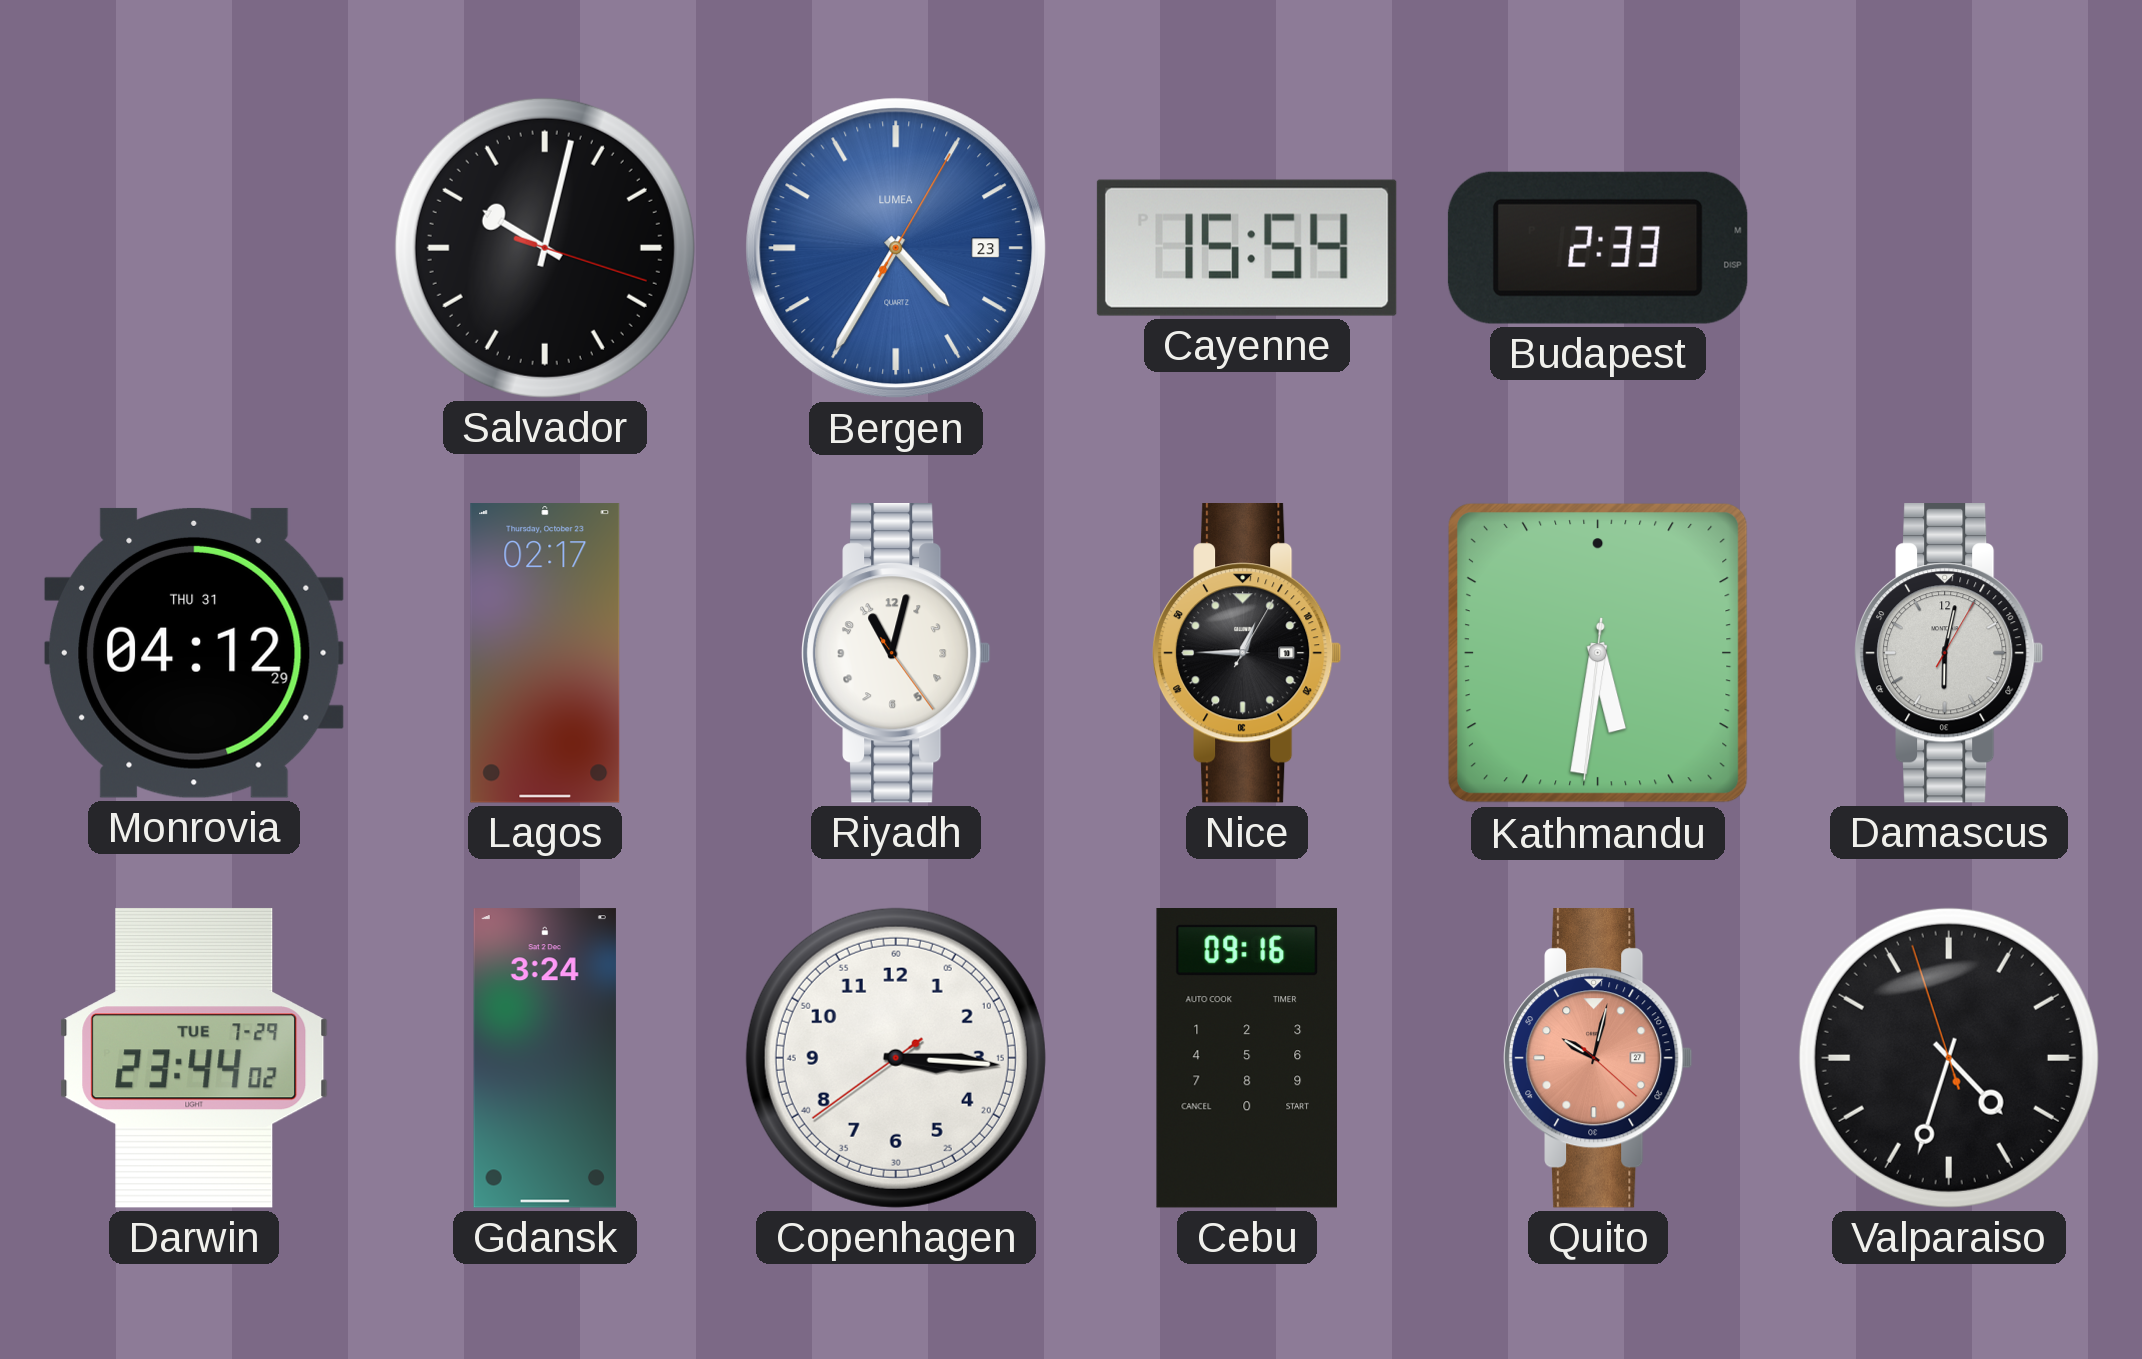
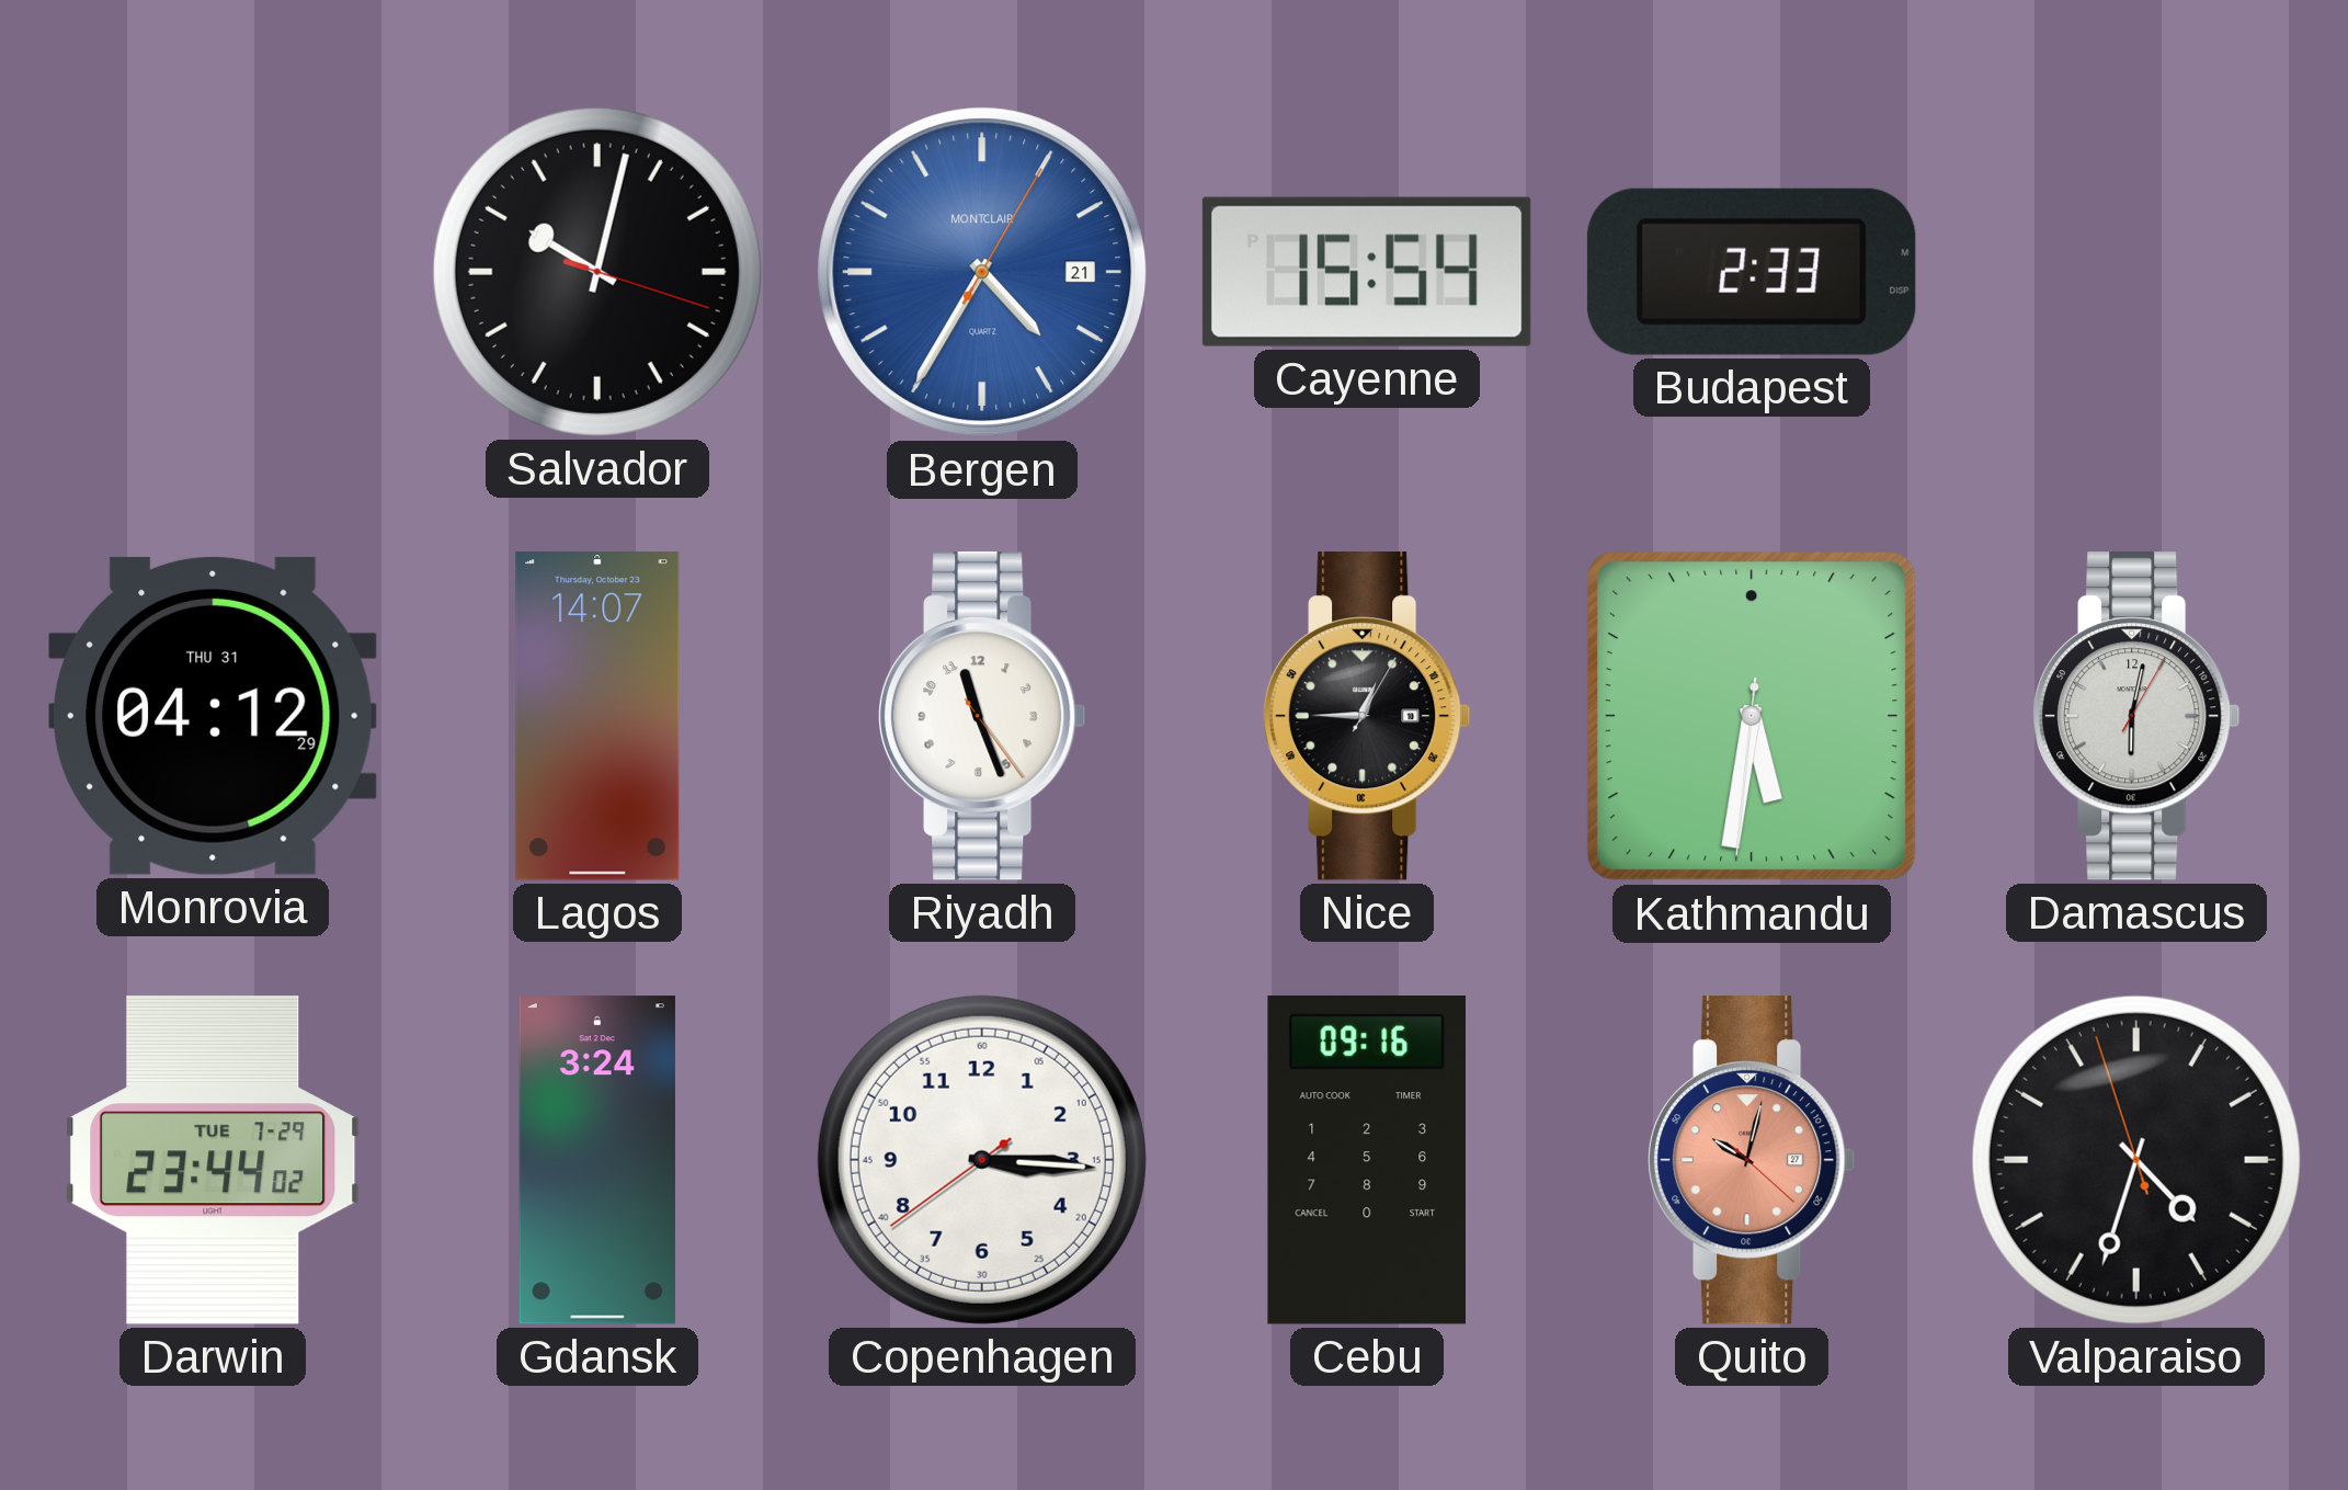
Bergen date: 23 -> 21
Bergen brand: LUMEA -> MONTCLAIR
Lagos: 02:17 -> 14:07
Riyadh: 11:02 -> 11:26
